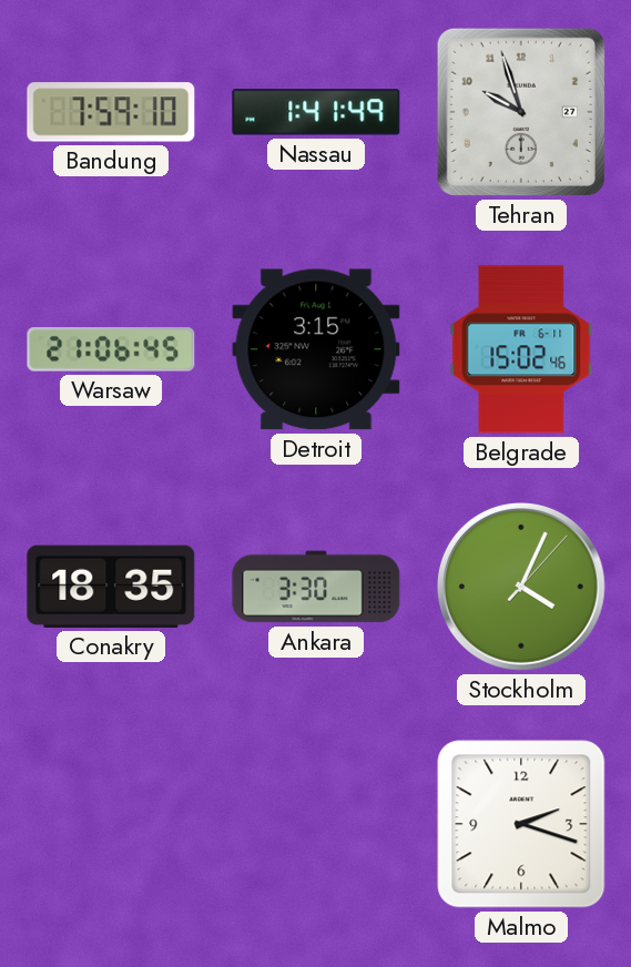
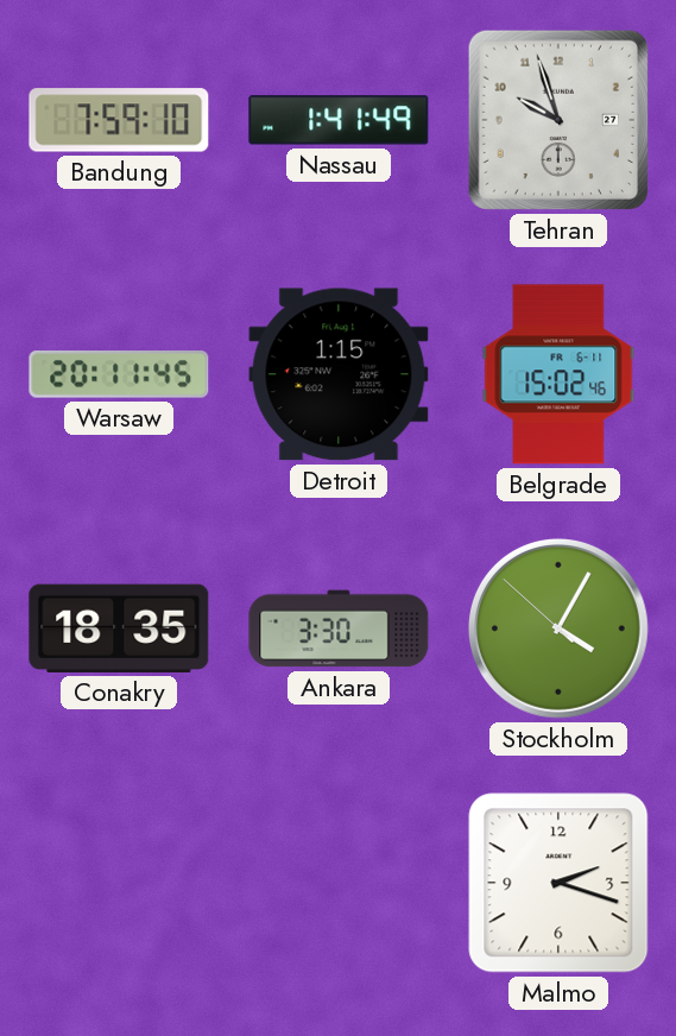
Warsaw: 21:06 -> 20:11
Detroit: 3:15 -> 1:15
Stockholm: 4:04:07 -> 4:04:52
